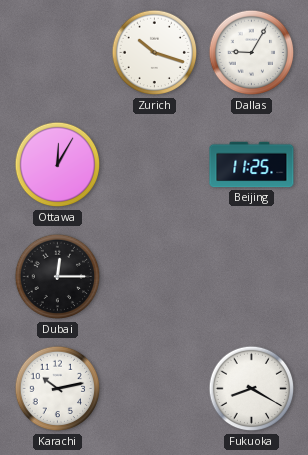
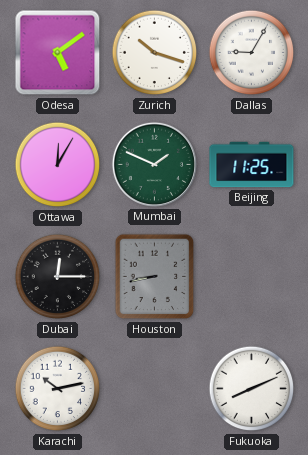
Odesa: none -> 5:09
Mumbai: none -> 1:49
Houston: none -> 8:43
Fukuoka: 8:20 -> 8:11
